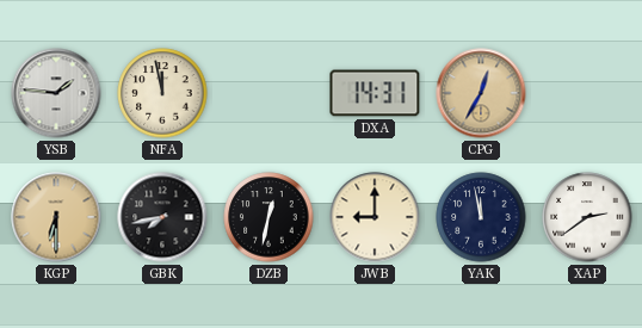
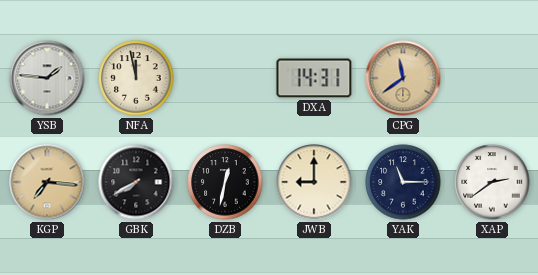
CPG: 12:35 -> 11:39
KGP: 6:30 -> 7:16
GBK: 7:43 -> 7:40
YAK: 11:58 -> 11:15
